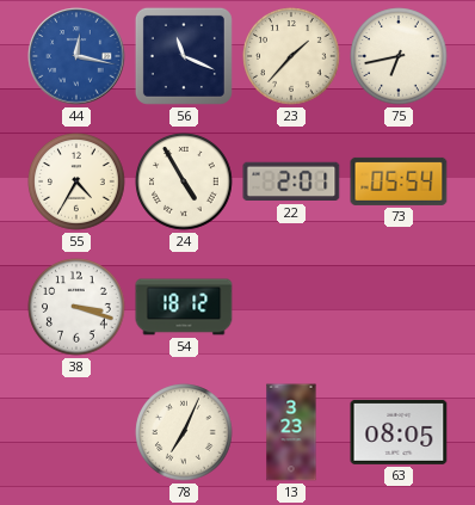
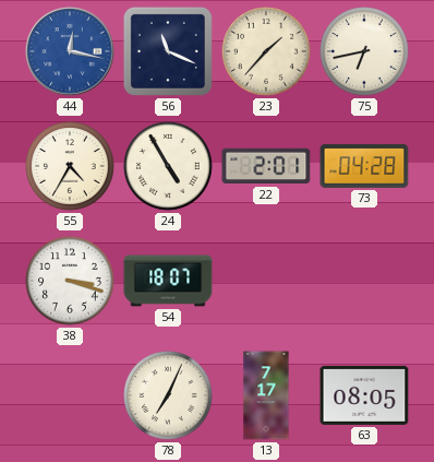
73: 05:54 -> 04:28
54: 18:12 -> 18:07
13: 3:23 -> 7:17
